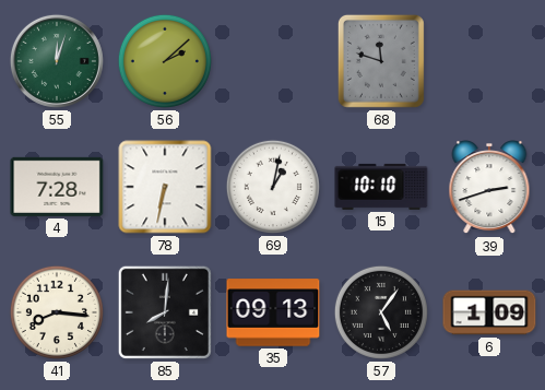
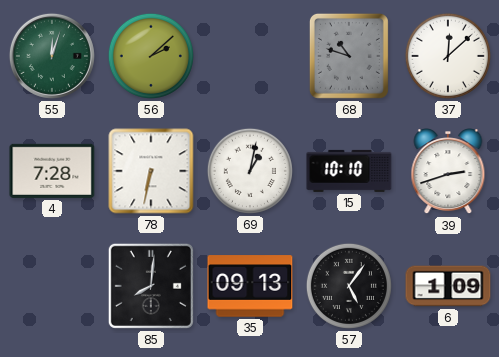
68: 11:48 -> 10:48
37: none -> 12:08
41: 8:16 -> none
